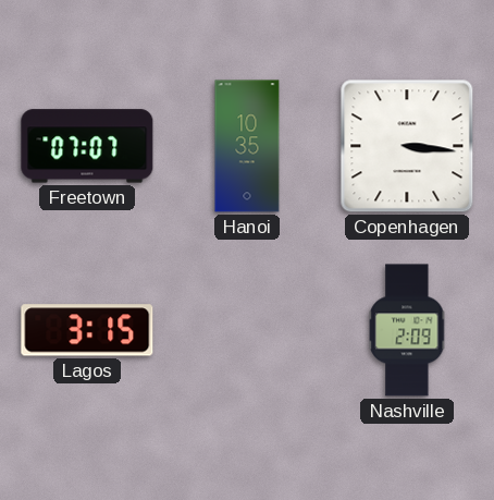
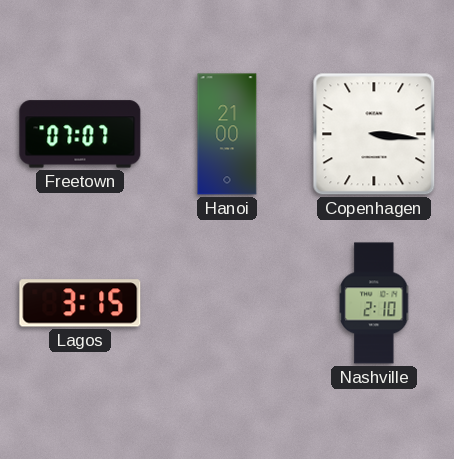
Hanoi: 10:35 -> 21:00
Nashville: 2:09 -> 2:10
